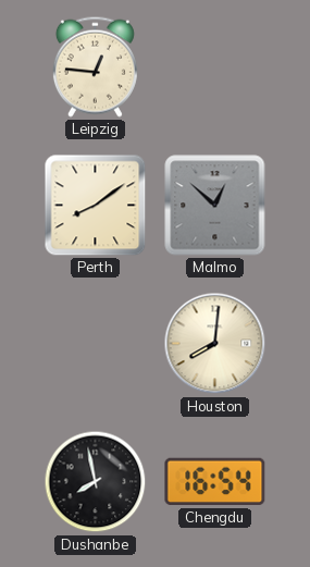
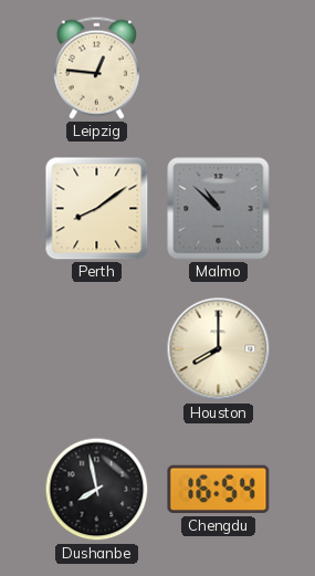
Malmo: 12:52 -> 10:52
Houston: 8:01 -> 8:00
